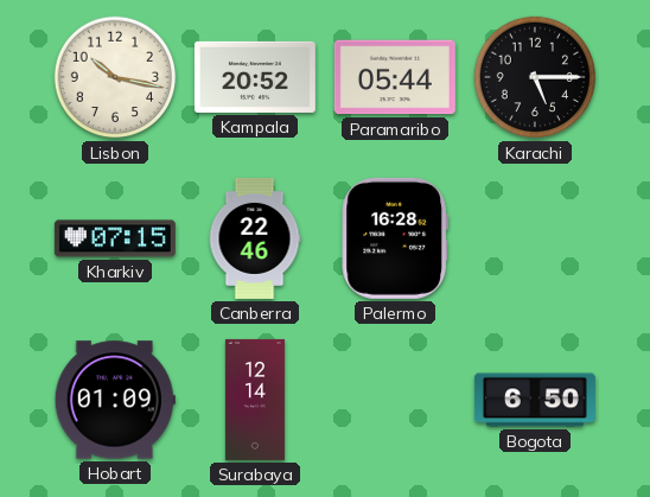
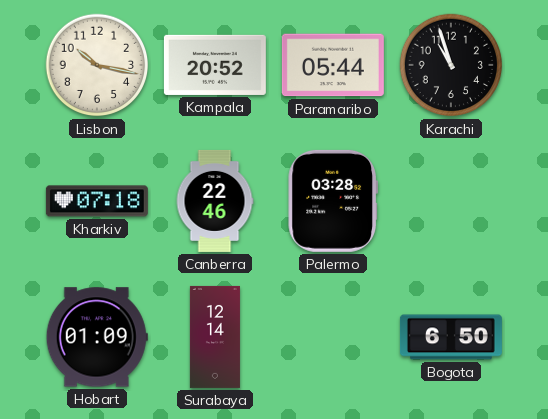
Karachi: 5:15 -> 10:57
Kharkiv: 07:15 -> 07:18
Palermo: 16:28 -> 03:28
